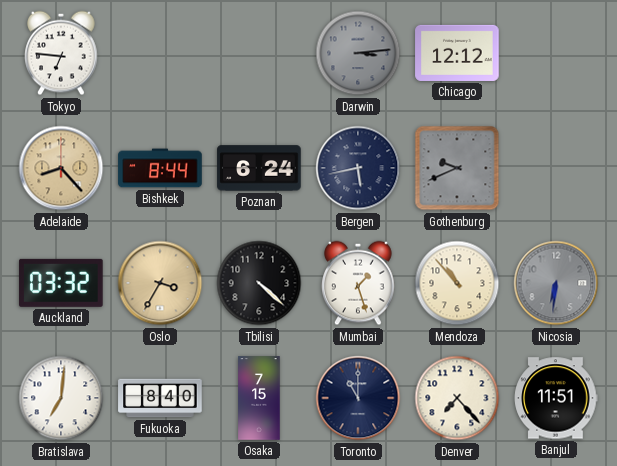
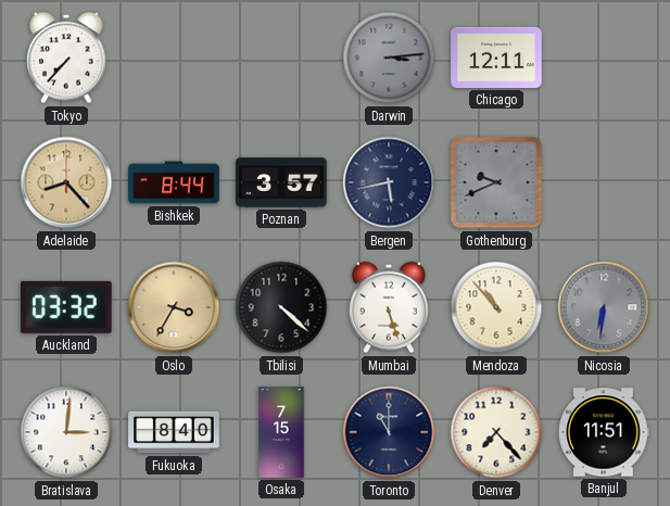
Tokyo: 6:46 -> 7:37
Chicago: 12:12 -> 12:11
Poznan: 6:24 -> 3:57
Mumbai: 1:27 -> 5:27
Bratislava: 7:01 -> 3:01
